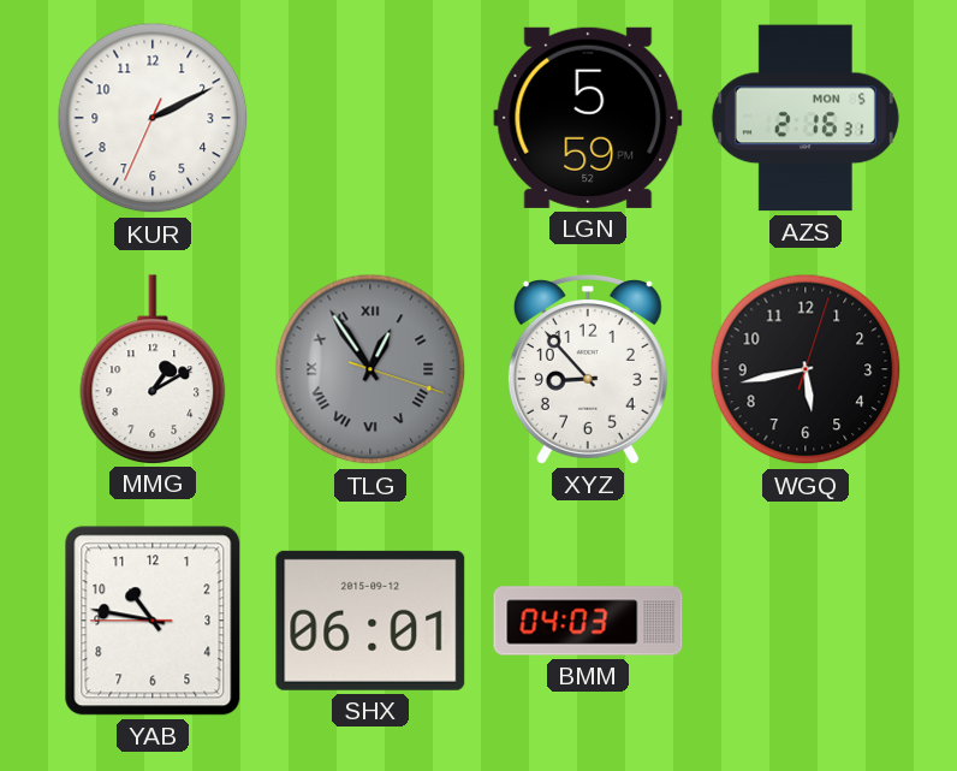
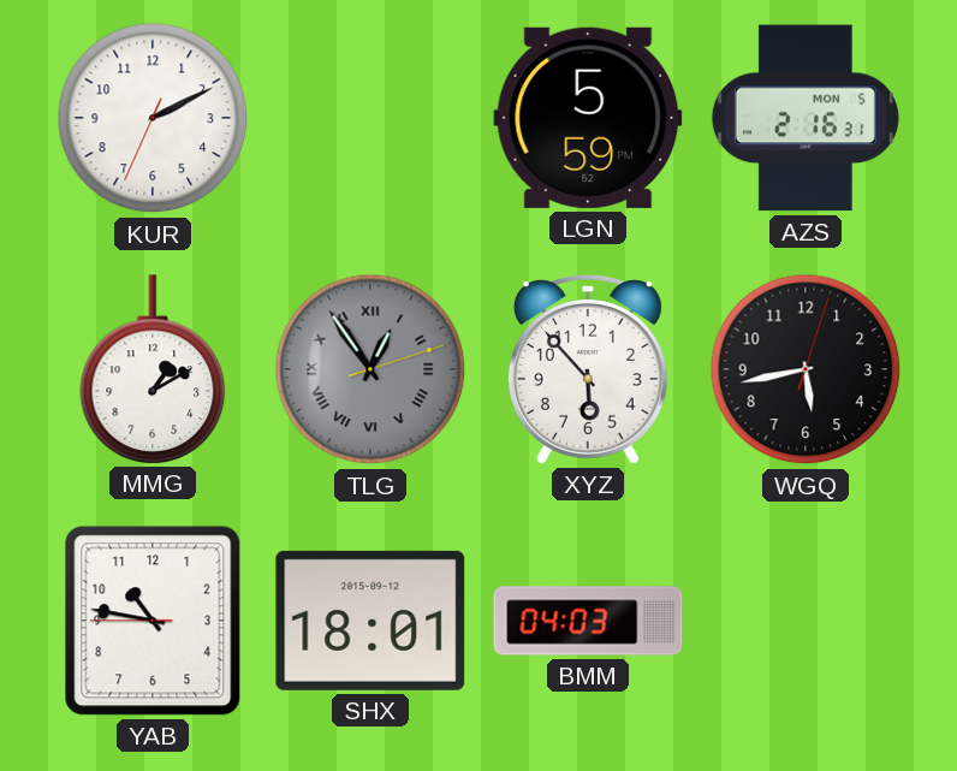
TLG: 12:54:18 -> 12:54:12
XYZ: 8:53 -> 5:53
SHX: 06:01 -> 18:01
